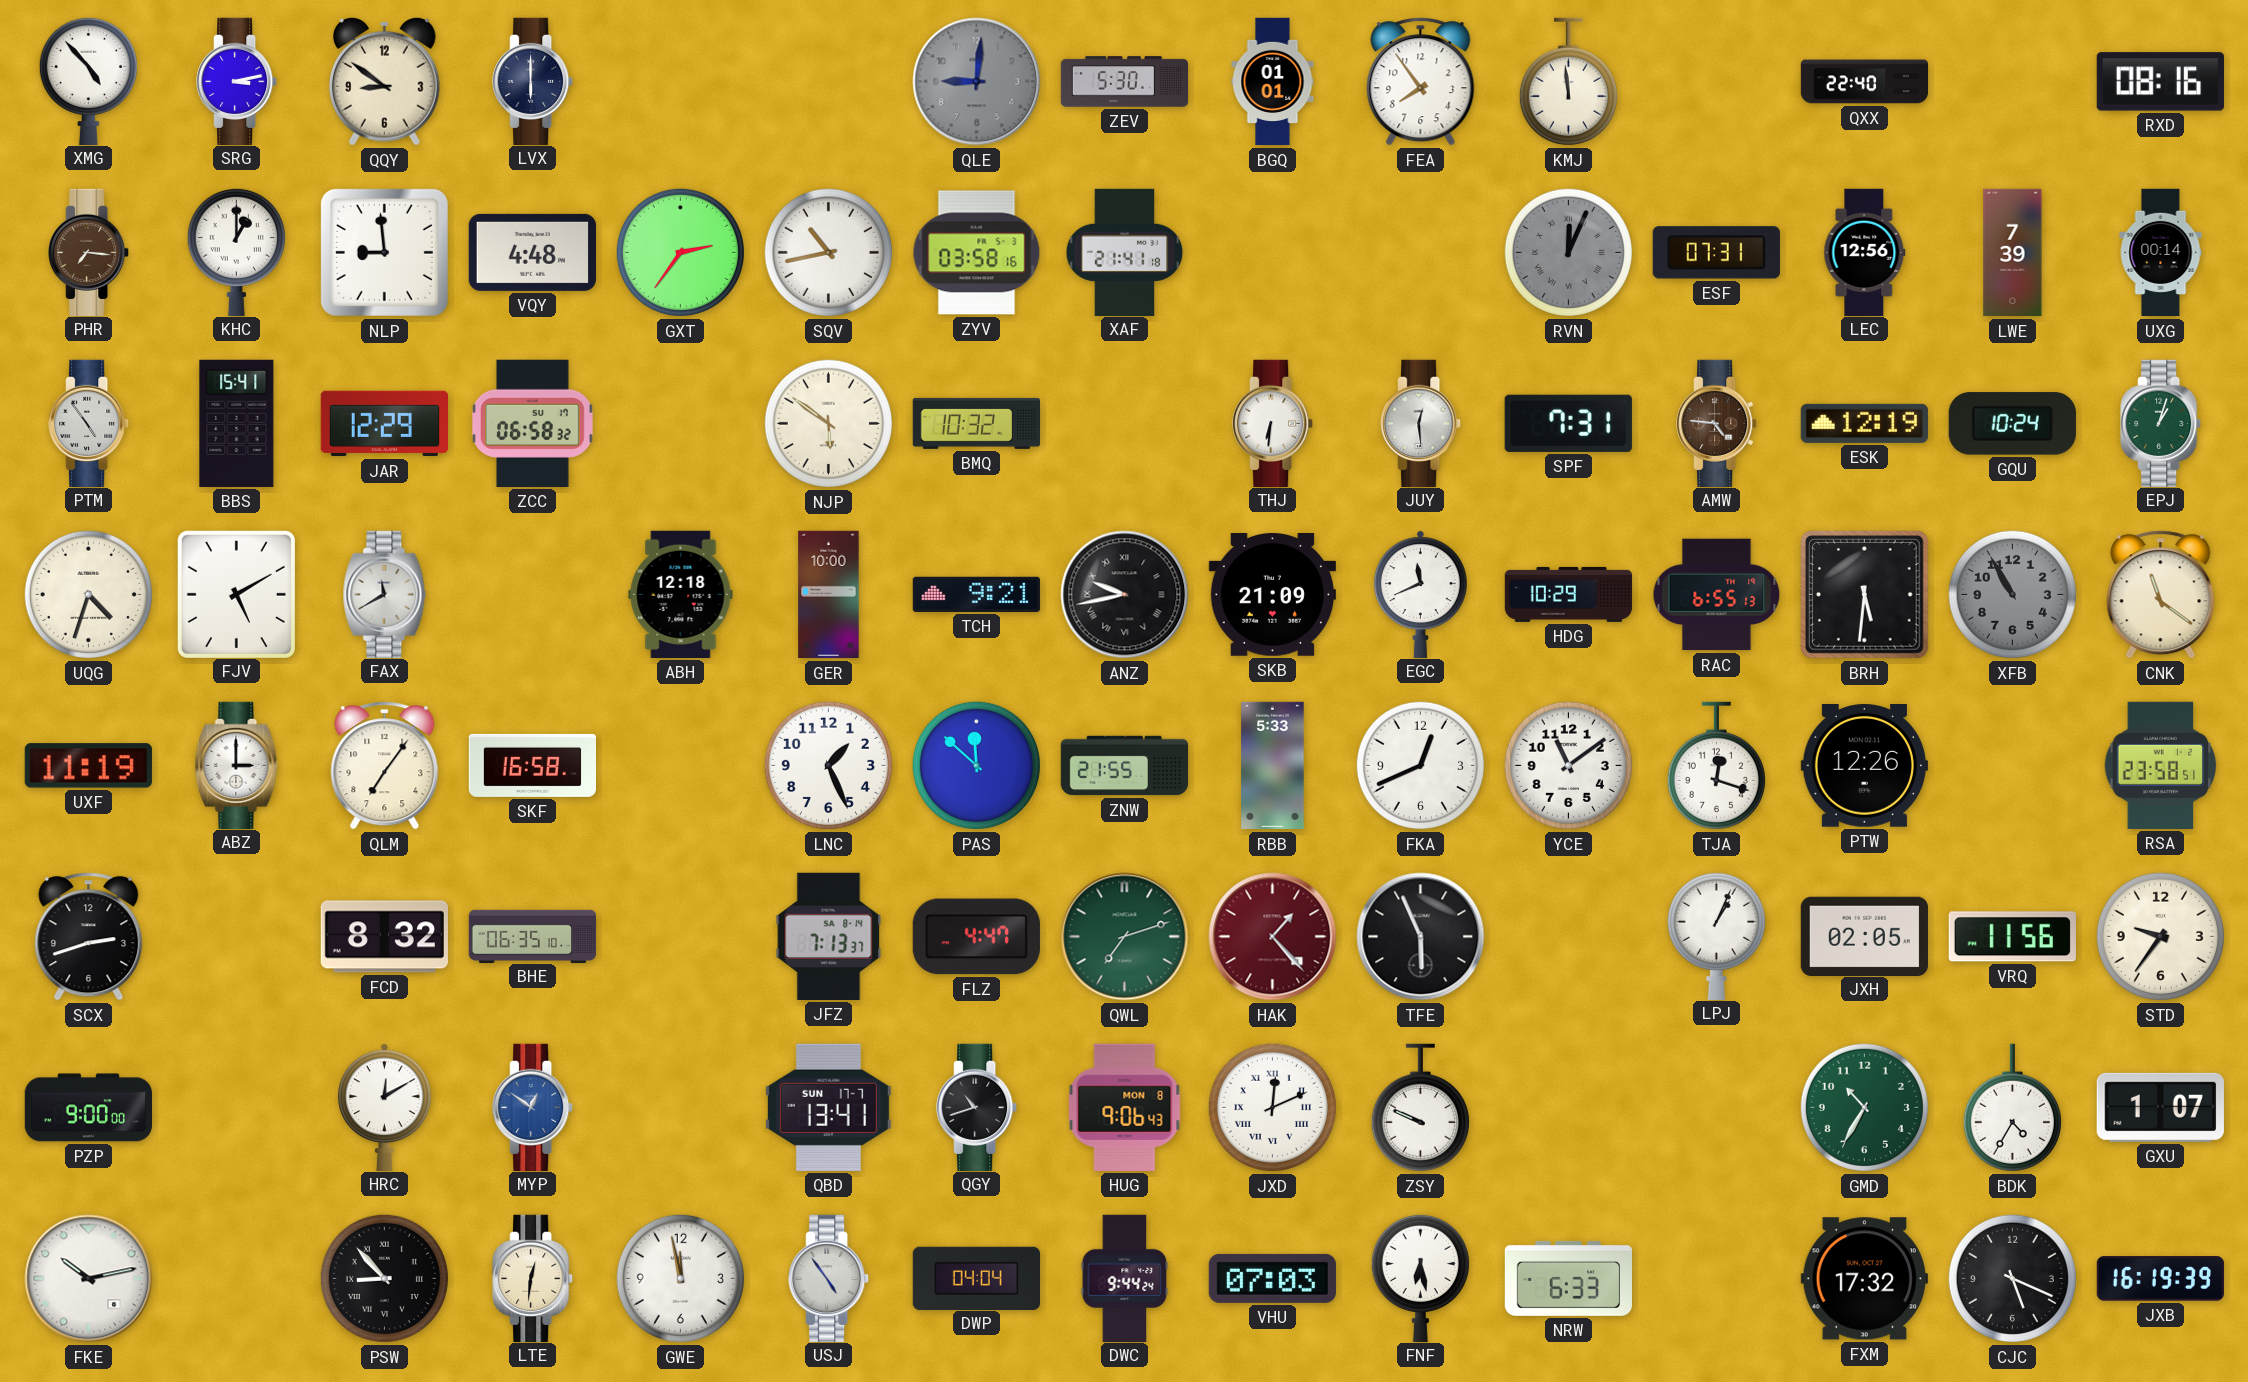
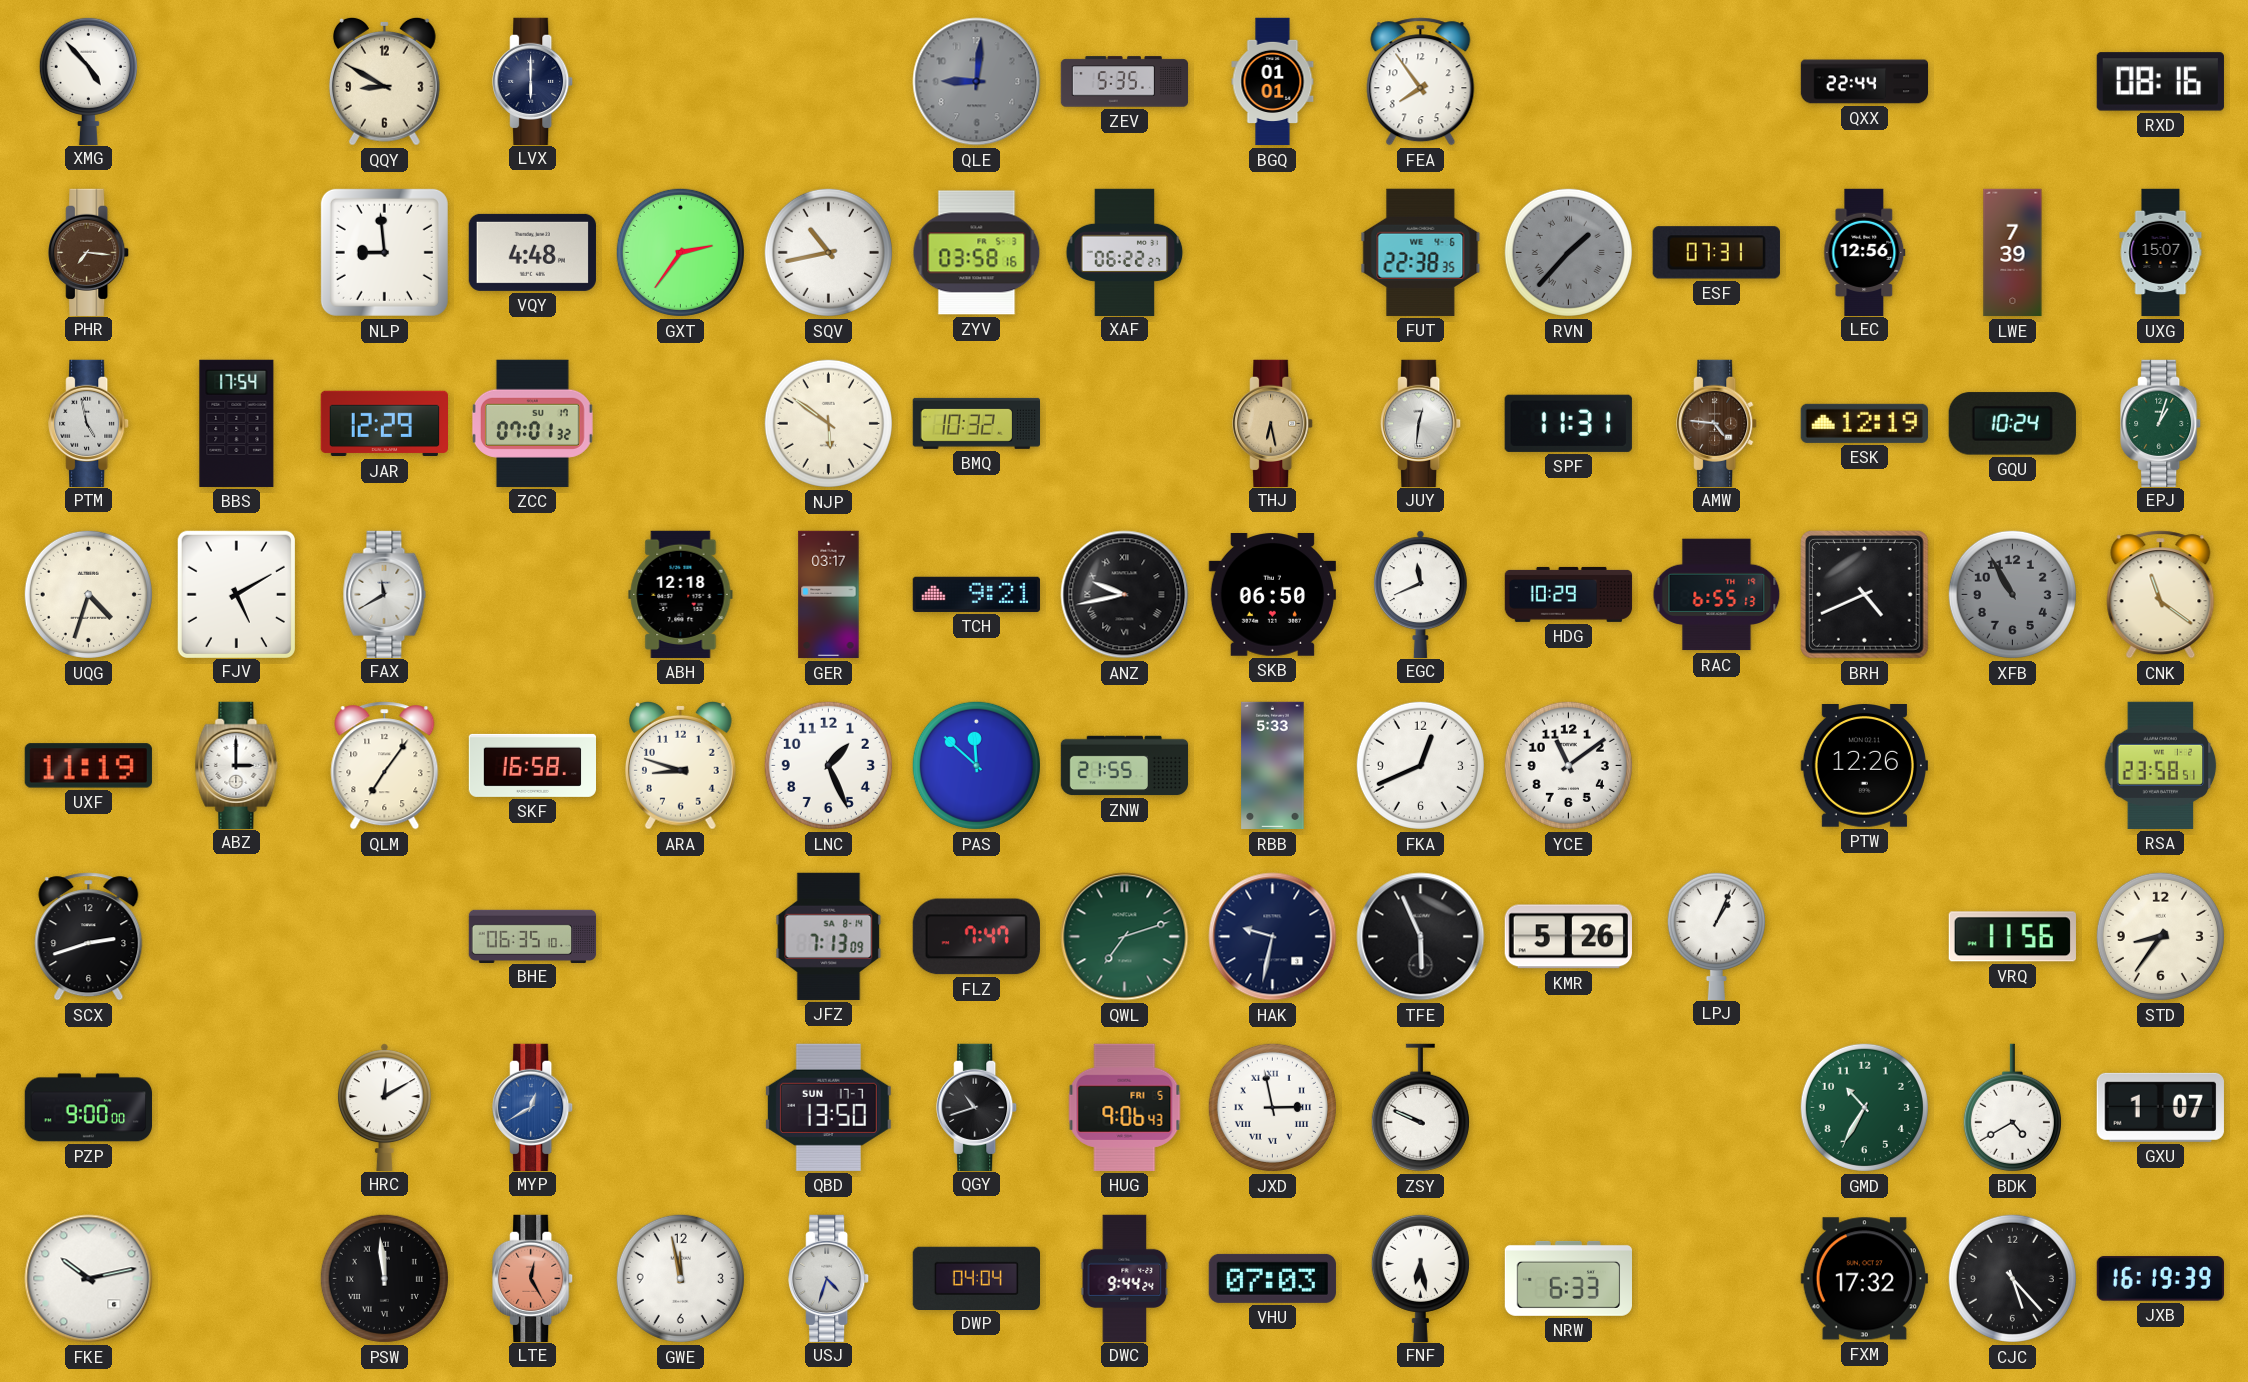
SRG: 3:13 -> none
QQY: 8:51 -> 8:50
ZEV: 5:30 -> 5:35
KMJ: 11:59 -> none
QXX: 22:40 -> 22:44
KHC: 1:00 -> none
XAF: 21:41 -> 06:22
FUT: none -> 22:38
RVN: 12:04 -> 1:37
UXG: 00:14 -> 15:07
PTM: 4:54 -> 4:58
BBS: 15:41 -> 17:54
ZCC: 06:58 -> 07:01
THJ: 6:31 -> 6:28
THJ dial: white -> champagne
JUY: 12:29 -> 12:31
SPF: 7:31 -> 11:31
GER: 10:00 -> 03:17
SKB: 21:09 -> 06:50
BRH: 5:31 -> 4:41
ARA: none -> 8:48
TJA: 12:18 -> none
FCD: 8:32 -> none
JFZ: 7:13:37 -> 7:13:09
FLZ: 4:47 -> 7:47
HAK: 1:23 -> 9:32
HAK dial: burgundy -> navy
KMR: none -> 5:26
JXH: 02:05 -> none
STD: 9:36 -> 8:36
MYP: 12:51 -> 12:40
QBD: 13:41 -> 13:50
HUG date: MON 8 -> FRI 5
JXD: 12:11 -> 2:58
BDK: 4:35 -> 4:40
PSW: 8:53 -> 11:59
LTE: 12:31 -> 12:25
LTE dial: cream -> salmon
USJ: 4:54 -> 4:33
CJC: 5:19 -> 5:23
